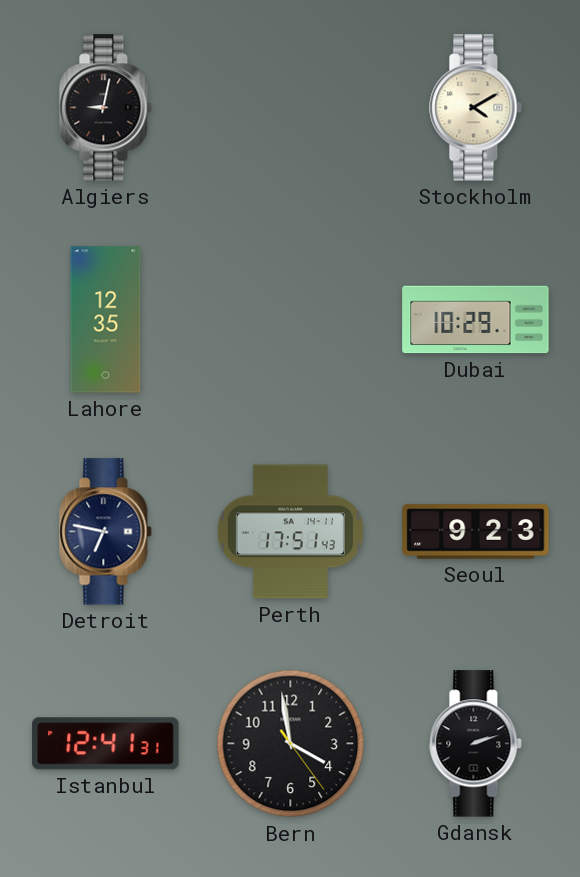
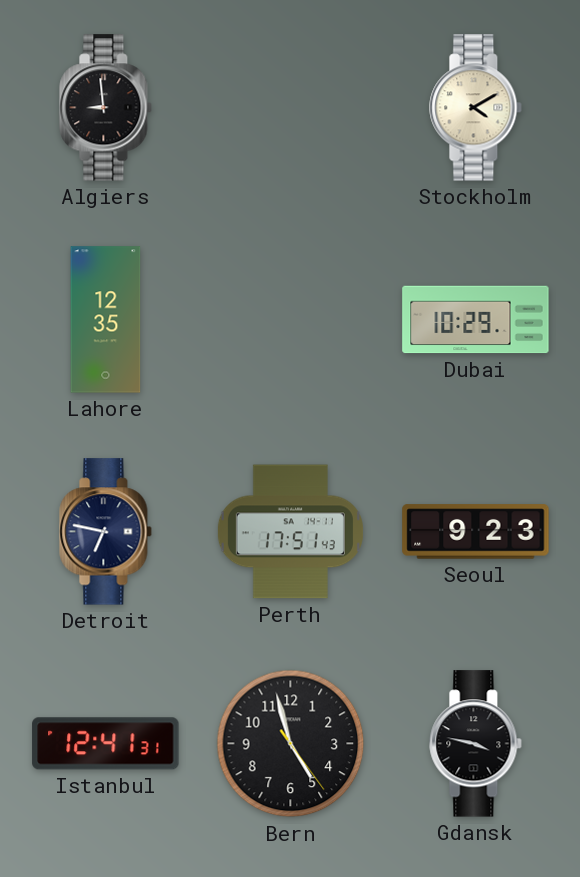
Algiers: 9:02 -> 8:59
Bern: 3:58 -> 4:57
Gdansk: 2:12 -> 3:47
